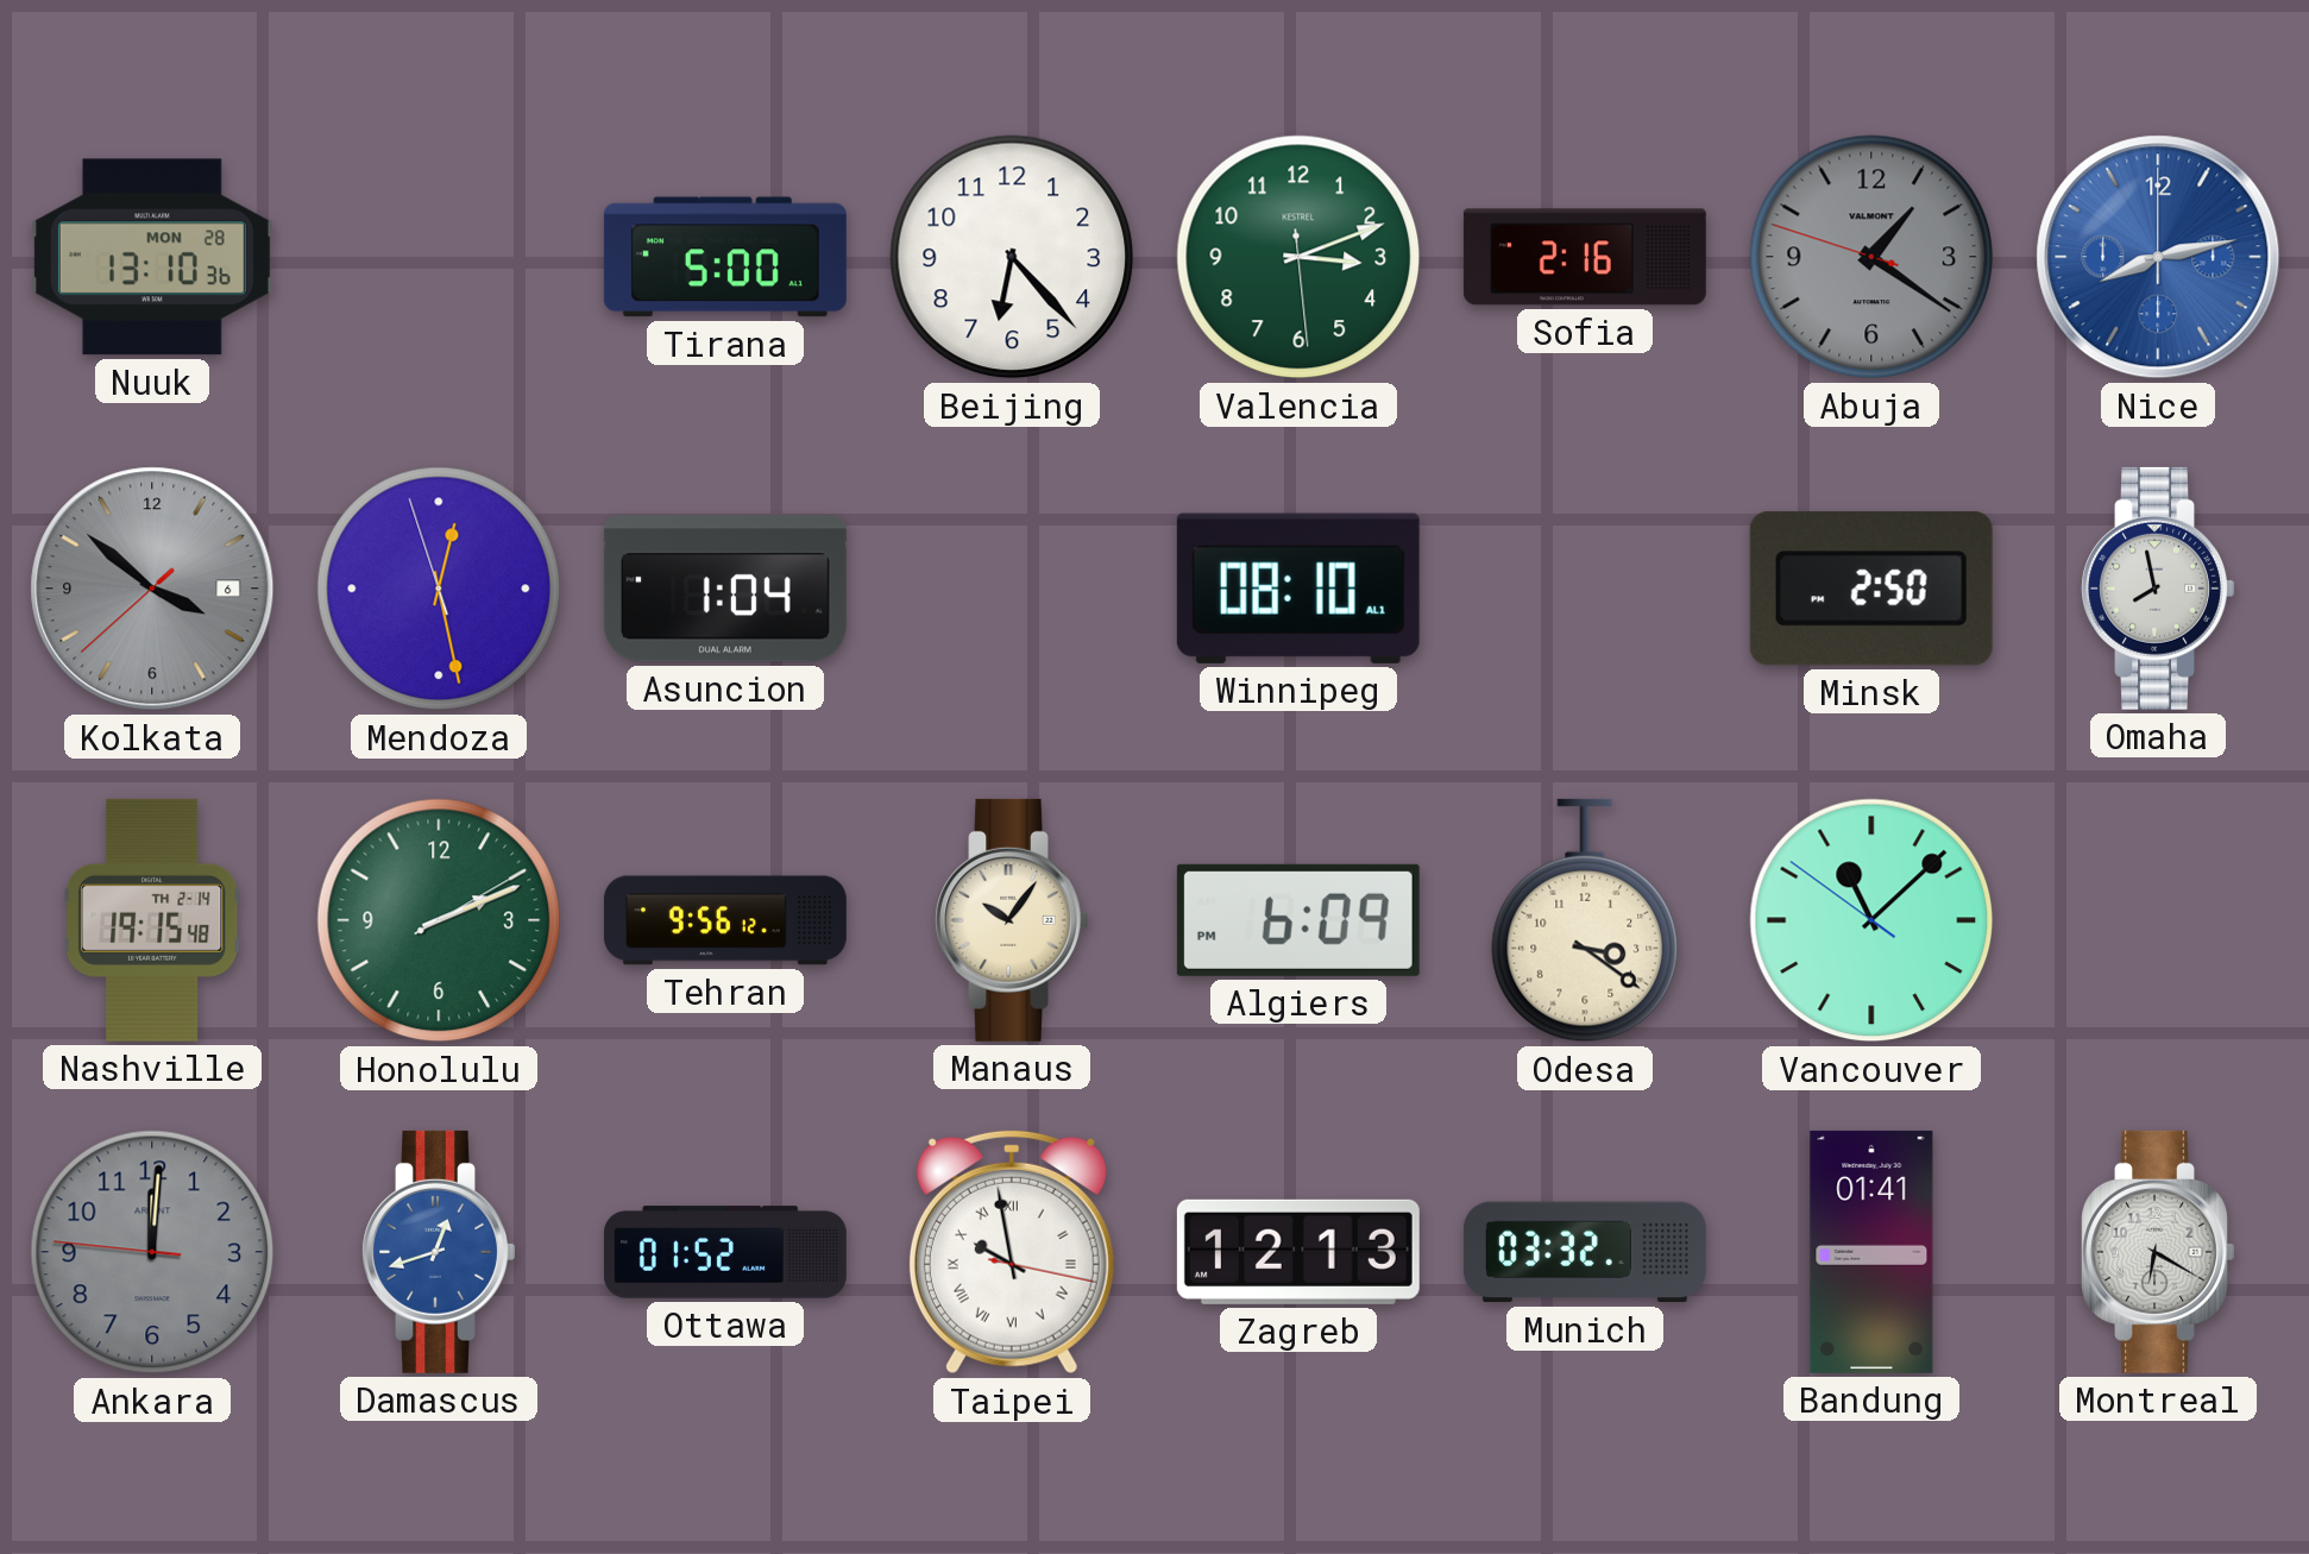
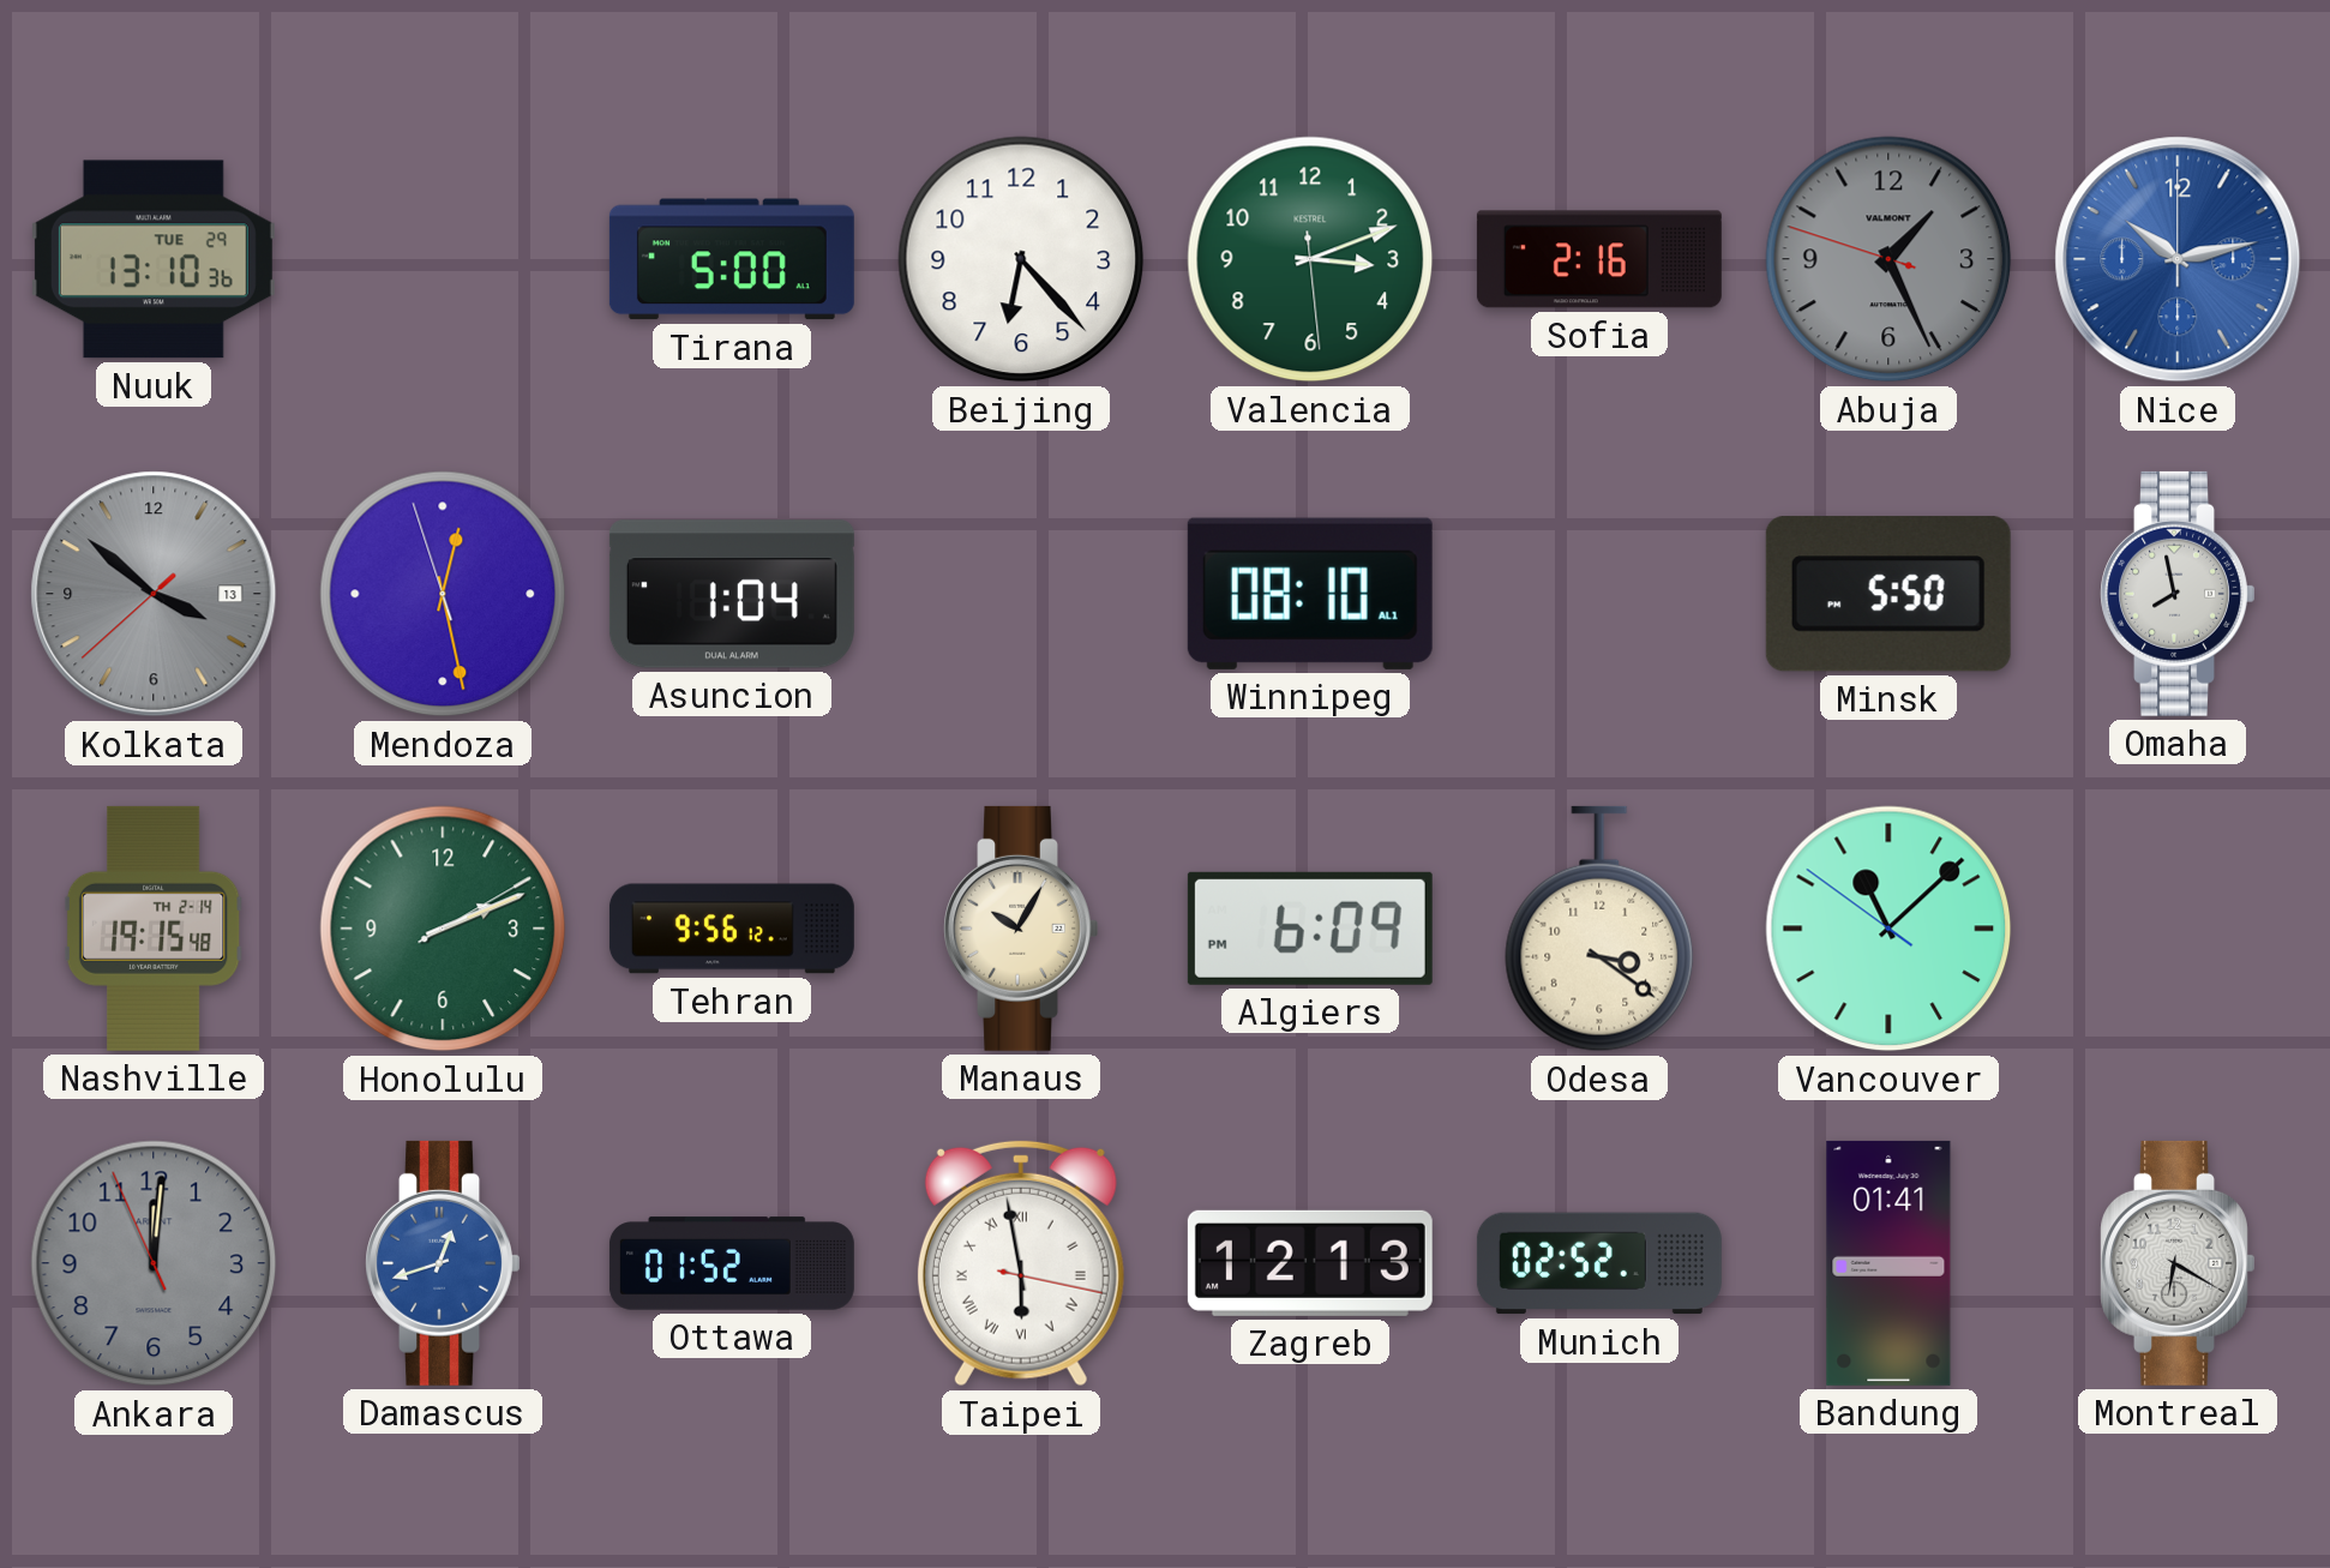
Nuuk date: MON 28 -> TUE 29
Abuja: 1:20 -> 1:25
Nice: 8:13 -> 10:13
Kolkata date: 6 -> 13
Minsk: 2:50 -> 5:50
Manaus: 10:06 -> 10:05
Ankara: 12:00:46 -> 12:00:56
Taipei: 9:58 -> 5:58
Munich: 03:32 -> 02:52
